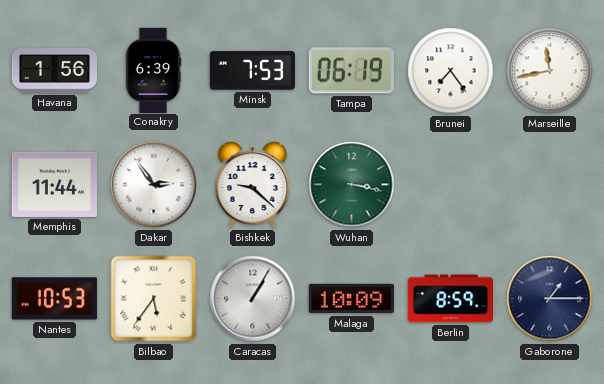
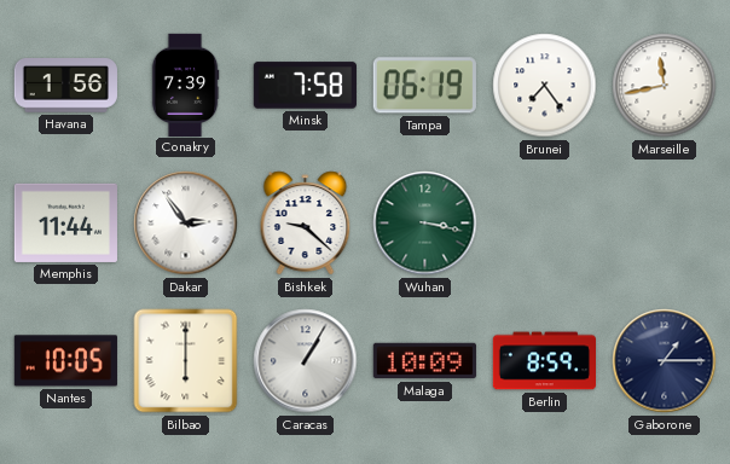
Conakry: 6:39 -> 7:39
Minsk: 7:53 -> 7:58
Nantes: 10:53 -> 10:05
Bilbao: 5:36 -> 6:00
